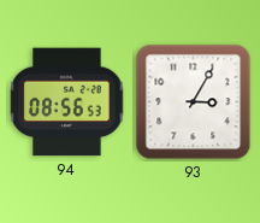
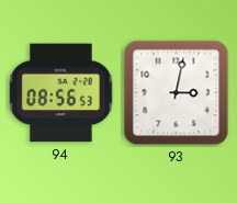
93: 3:05 -> 3:02
